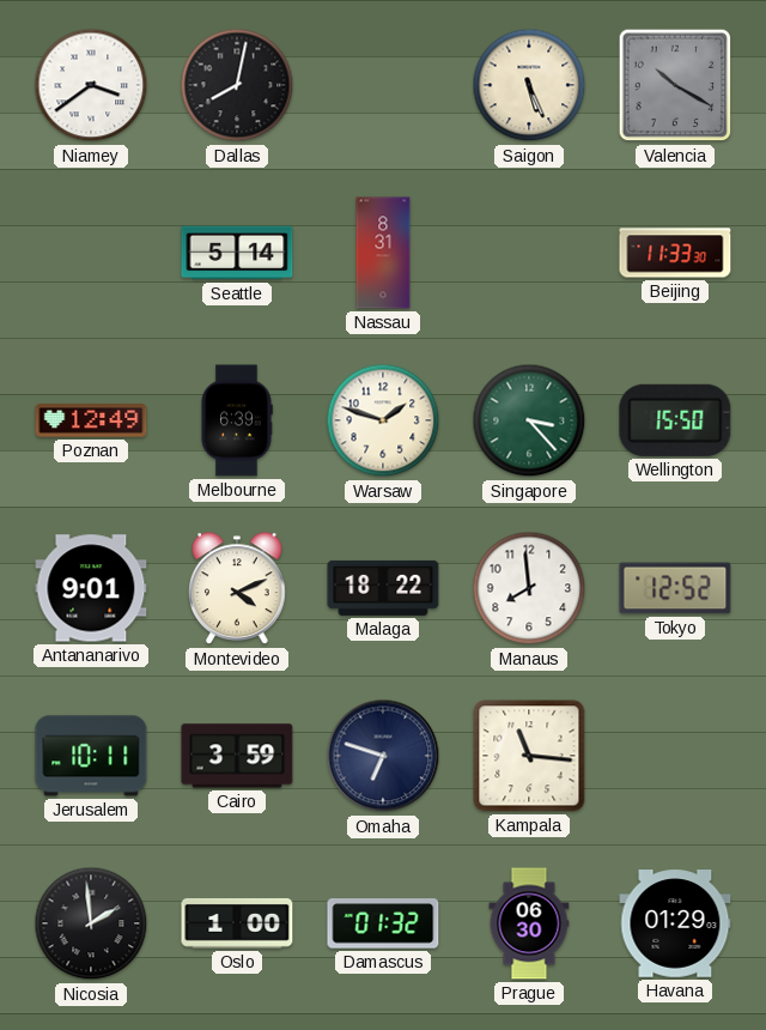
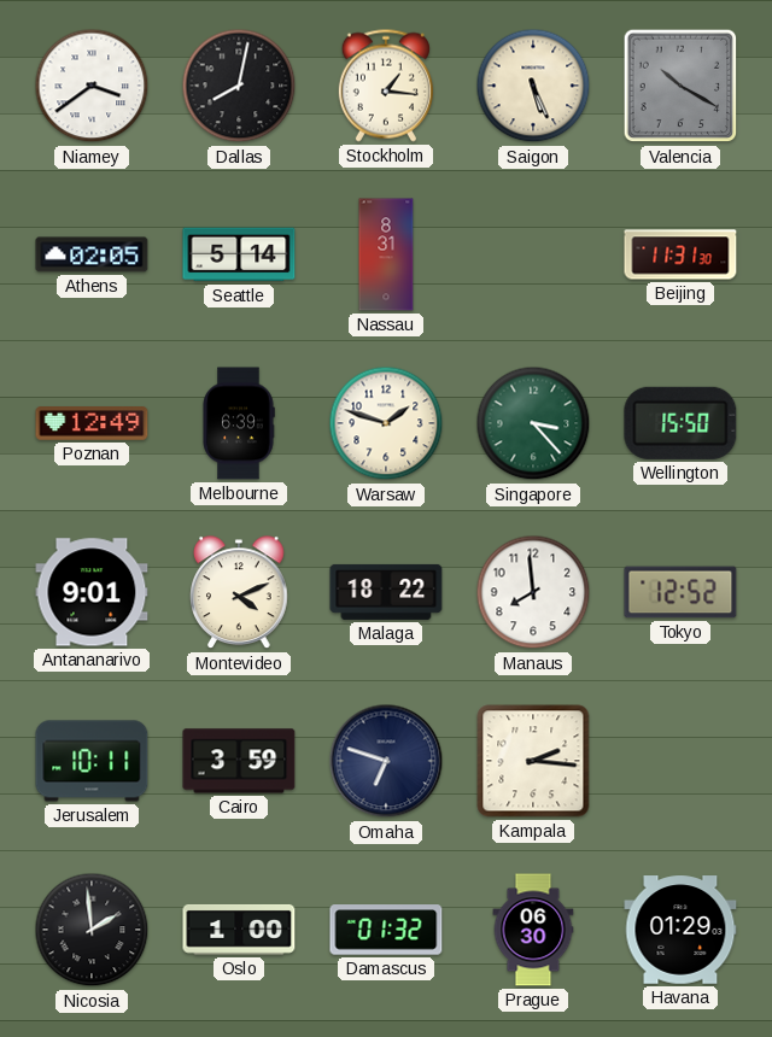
Stockholm: none -> 1:16
Athens: none -> 02:05
Beijing: 11:33 -> 11:31
Kampala: 11:16 -> 2:16
